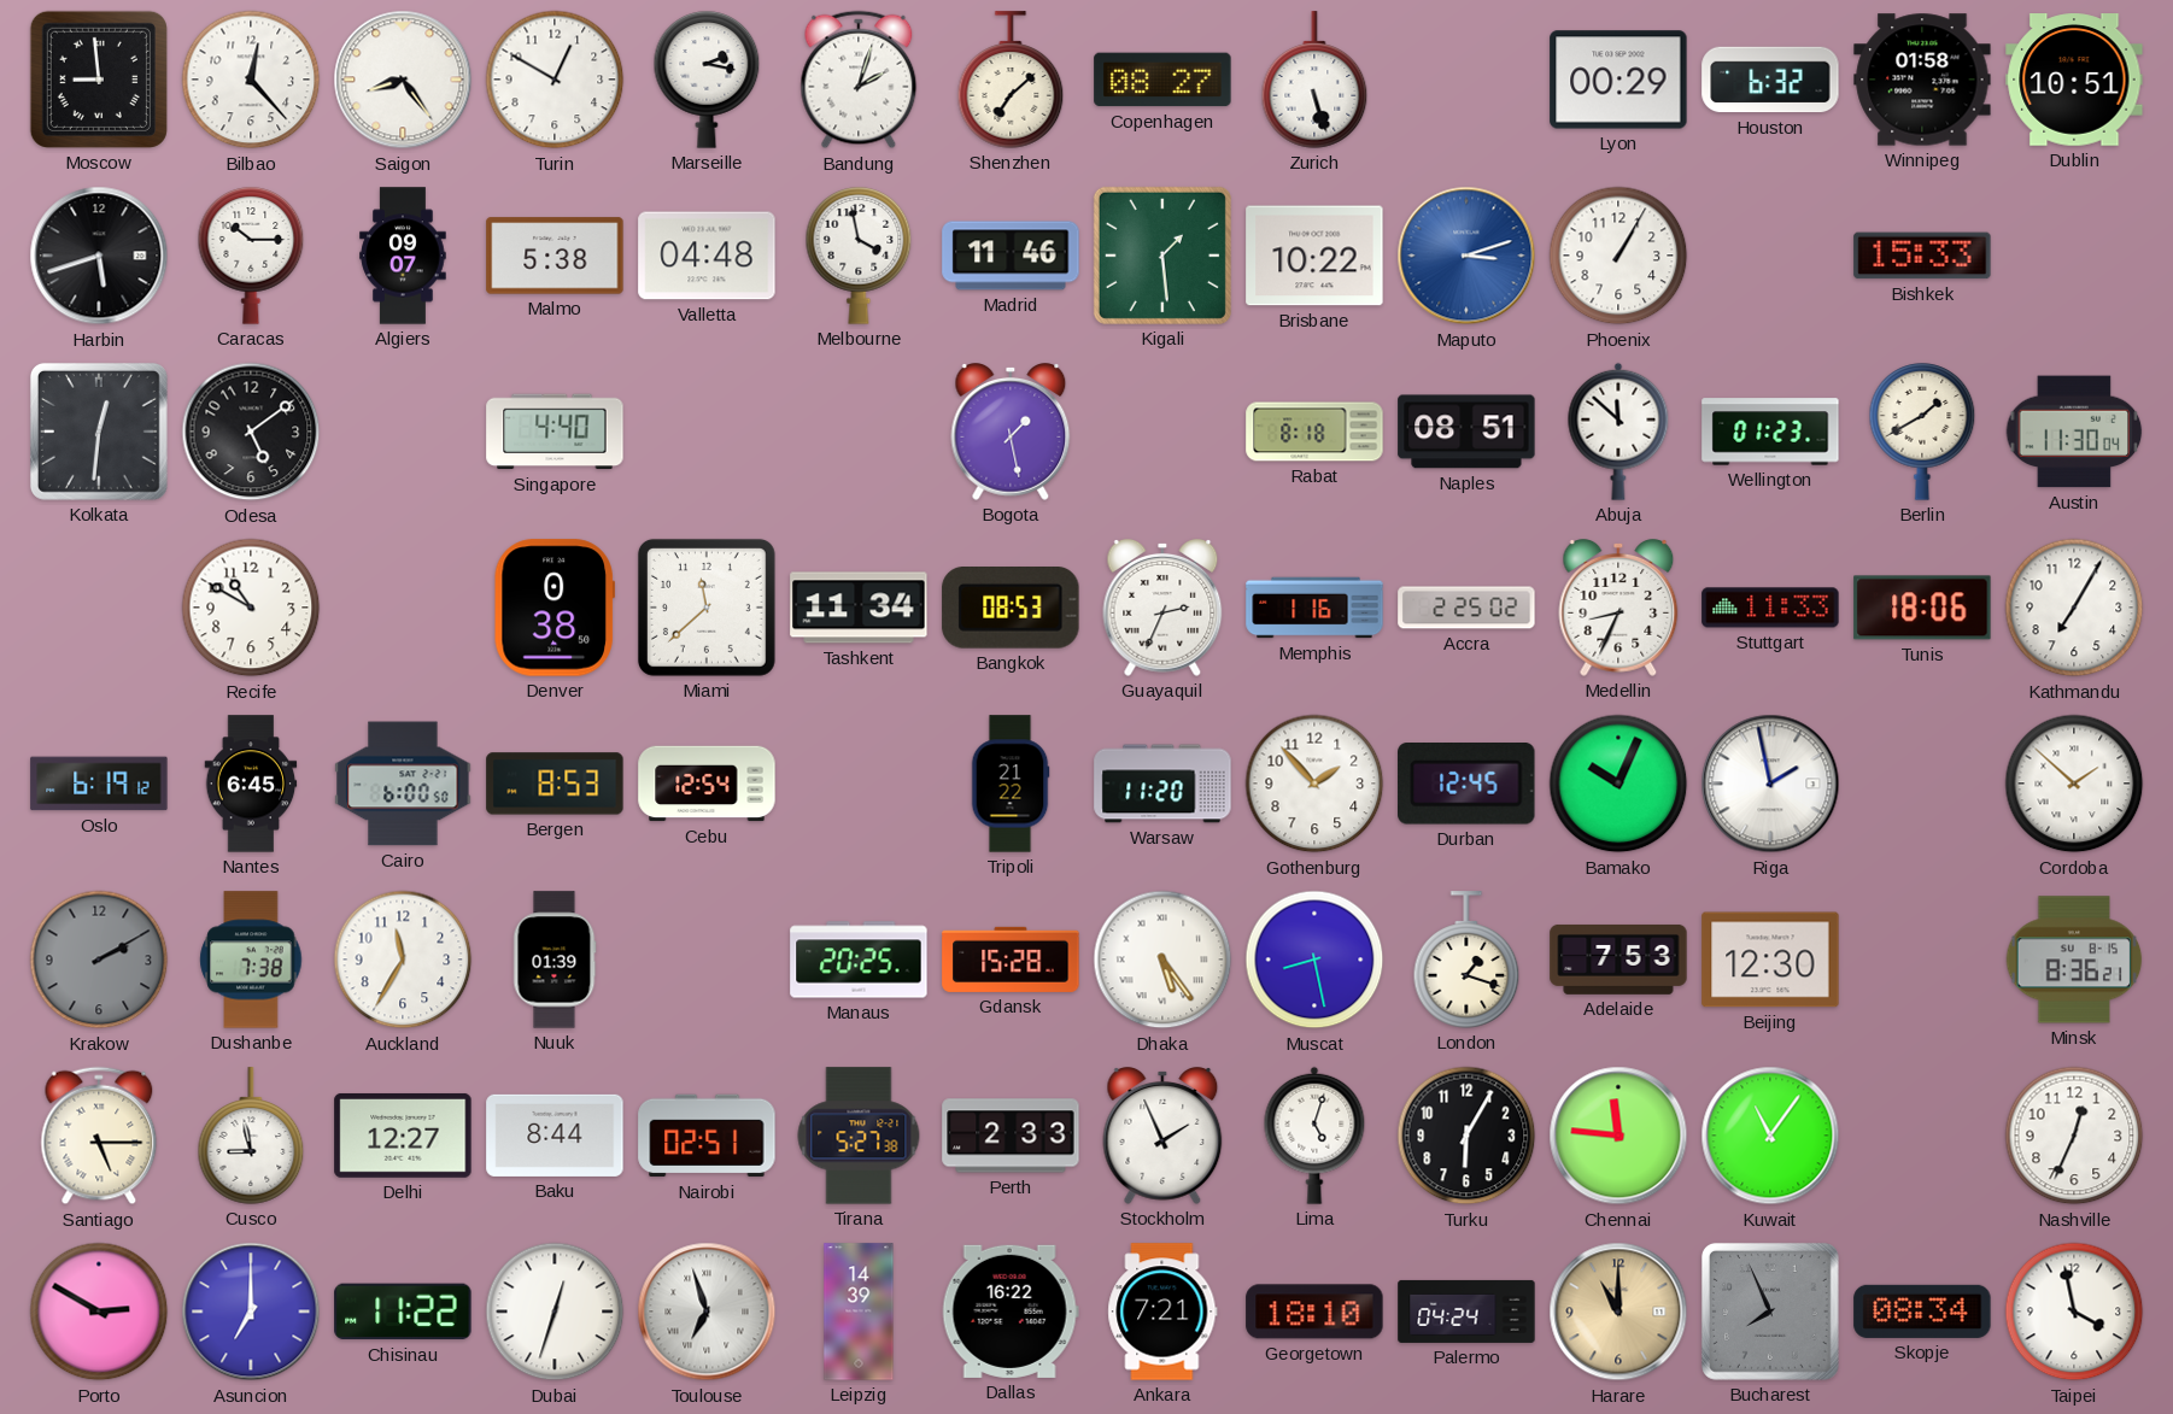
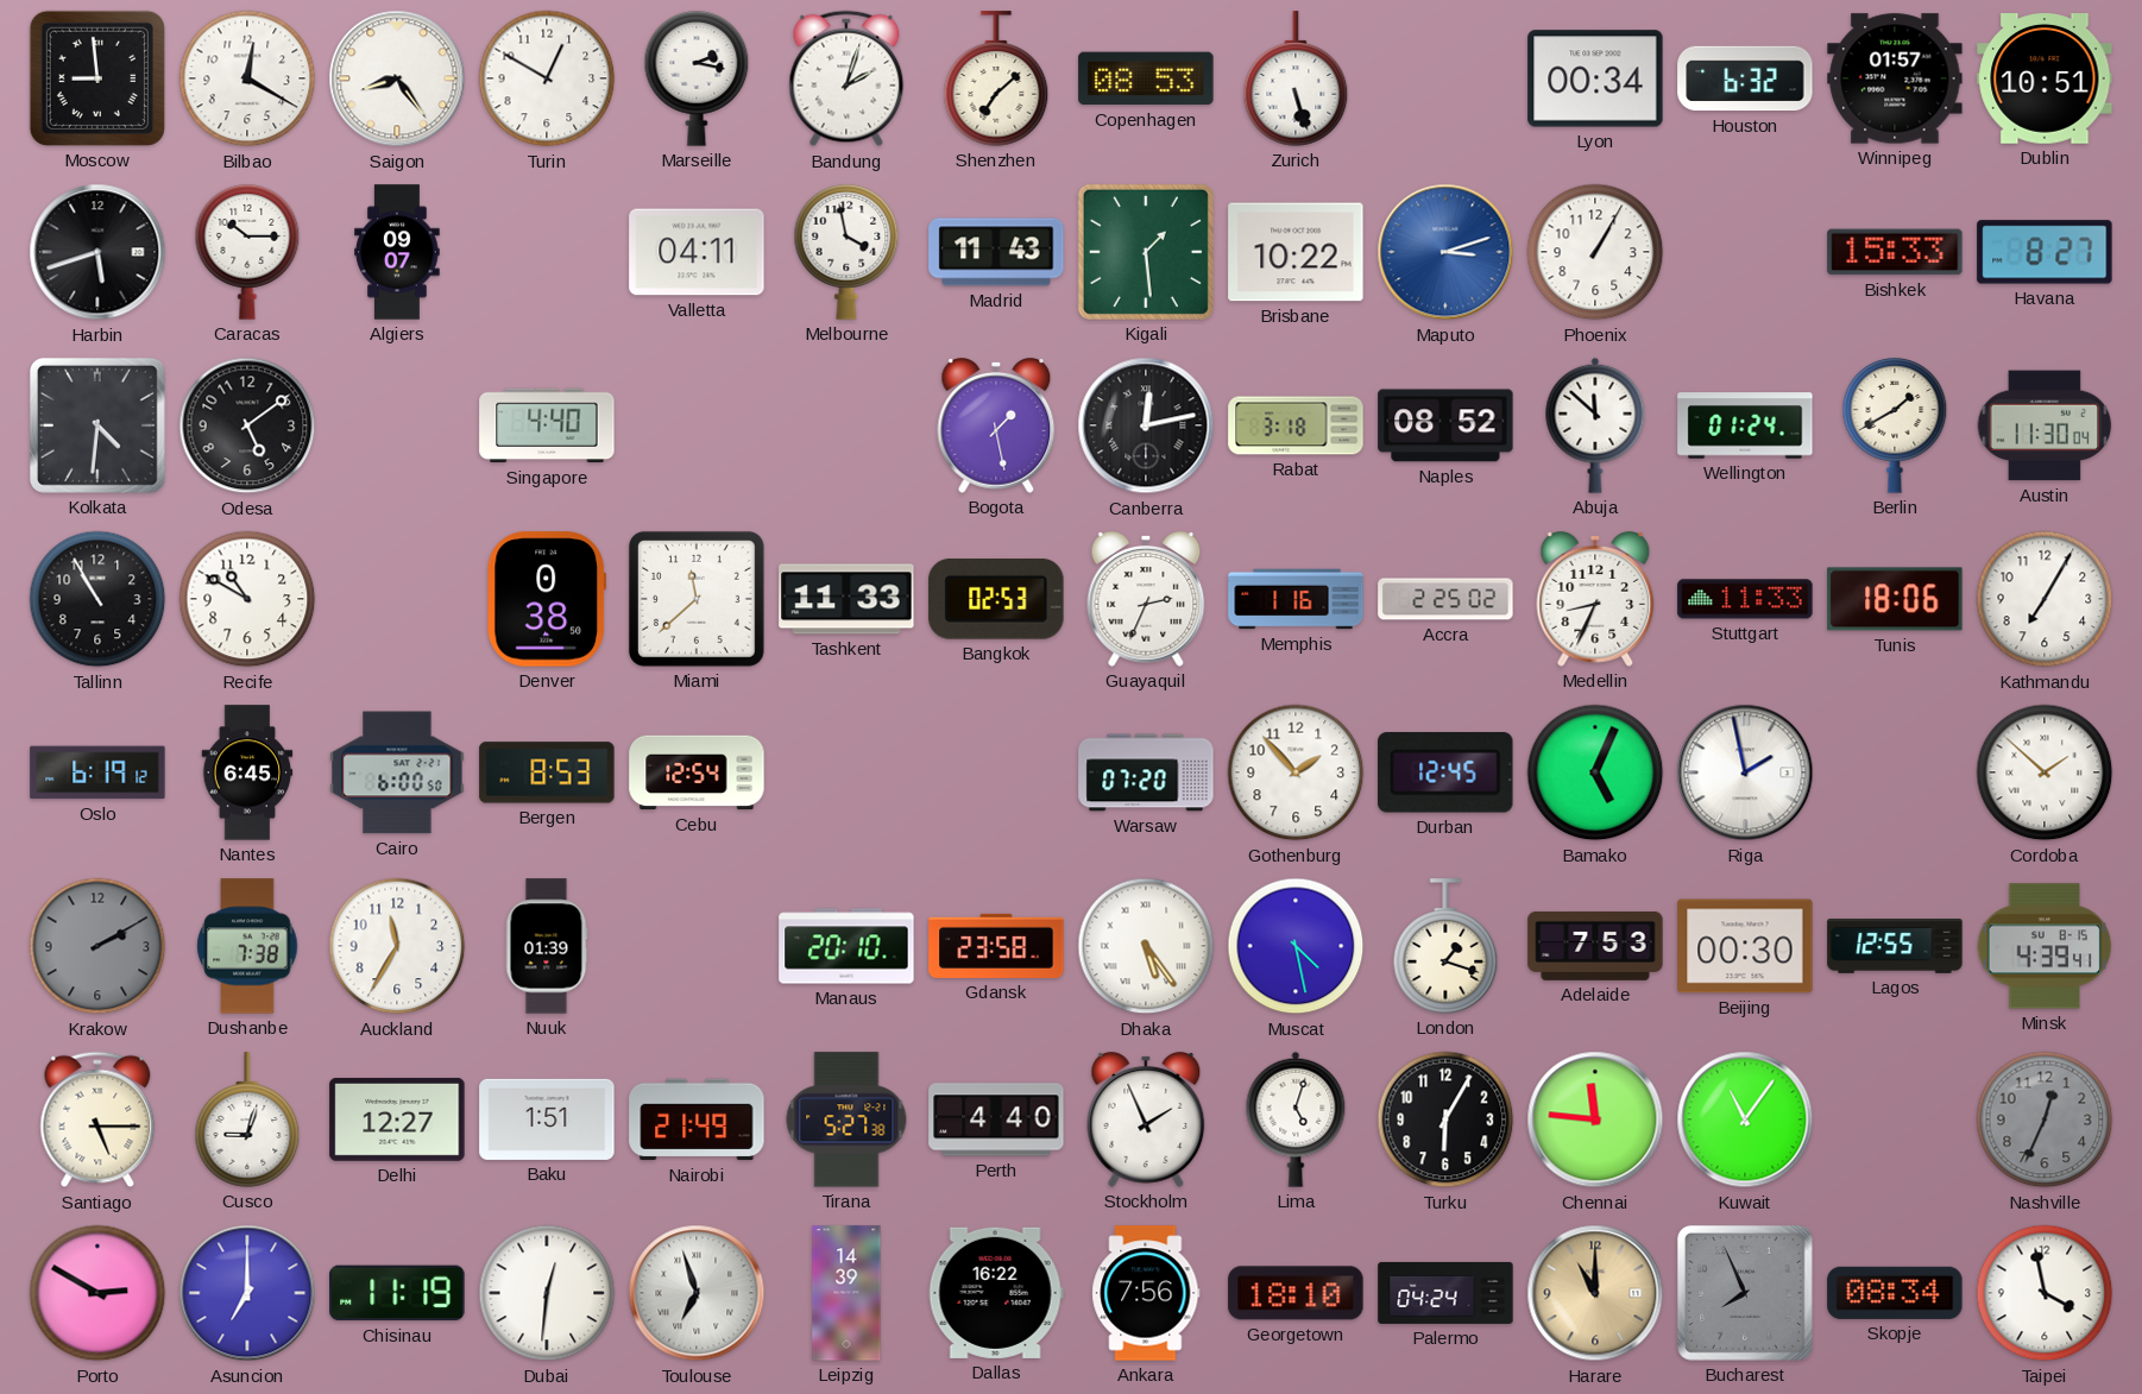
Bilbao: 12:23 -> 12:20
Copenhagen: 08:27 -> 08:53
Lyon: 00:29 -> 00:34
Winnipeg: 01:58 -> 01:57
Malmo: 5:38 -> none
Valletta: 04:48 -> 04:11
Madrid: 11:46 -> 11:43
Havana: none -> 8:27
Kolkata: 12:31 -> 4:31
Canberra: none -> 12:13
Rabat: 8:18 -> 3:18
Naples: 08:51 -> 08:52
Wellington: 01:23 -> 01:24
Tallinn: none -> 10:55
Tashkent: 11:34 -> 11:33
Bangkok: 08:53 -> 02:53
Tripoli: 21:22 -> none
Warsaw: 11:20 -> 07:20
Bamako: 10:04 -> 5:04
Manaus: 20:25 -> 20:10
Gdansk: 15:28 -> 23:58
Muscat: 8:28 -> 4:28
Beijing: 12:30 -> 00:30
Lagos: none -> 12:55
Minsk: 8:36 -> 4:39
Cusco: 8:58 -> 9:03
Baku: 8:44 -> 1:51
Nairobi: 02:51 -> 21:49
Perth: 2:33 -> 4:40
Nashville dial: white -> grey
Chisinau: 11:22 -> 11:19
Dubai: 12:33 -> 12:31
Ankara: 7:21 -> 7:56
